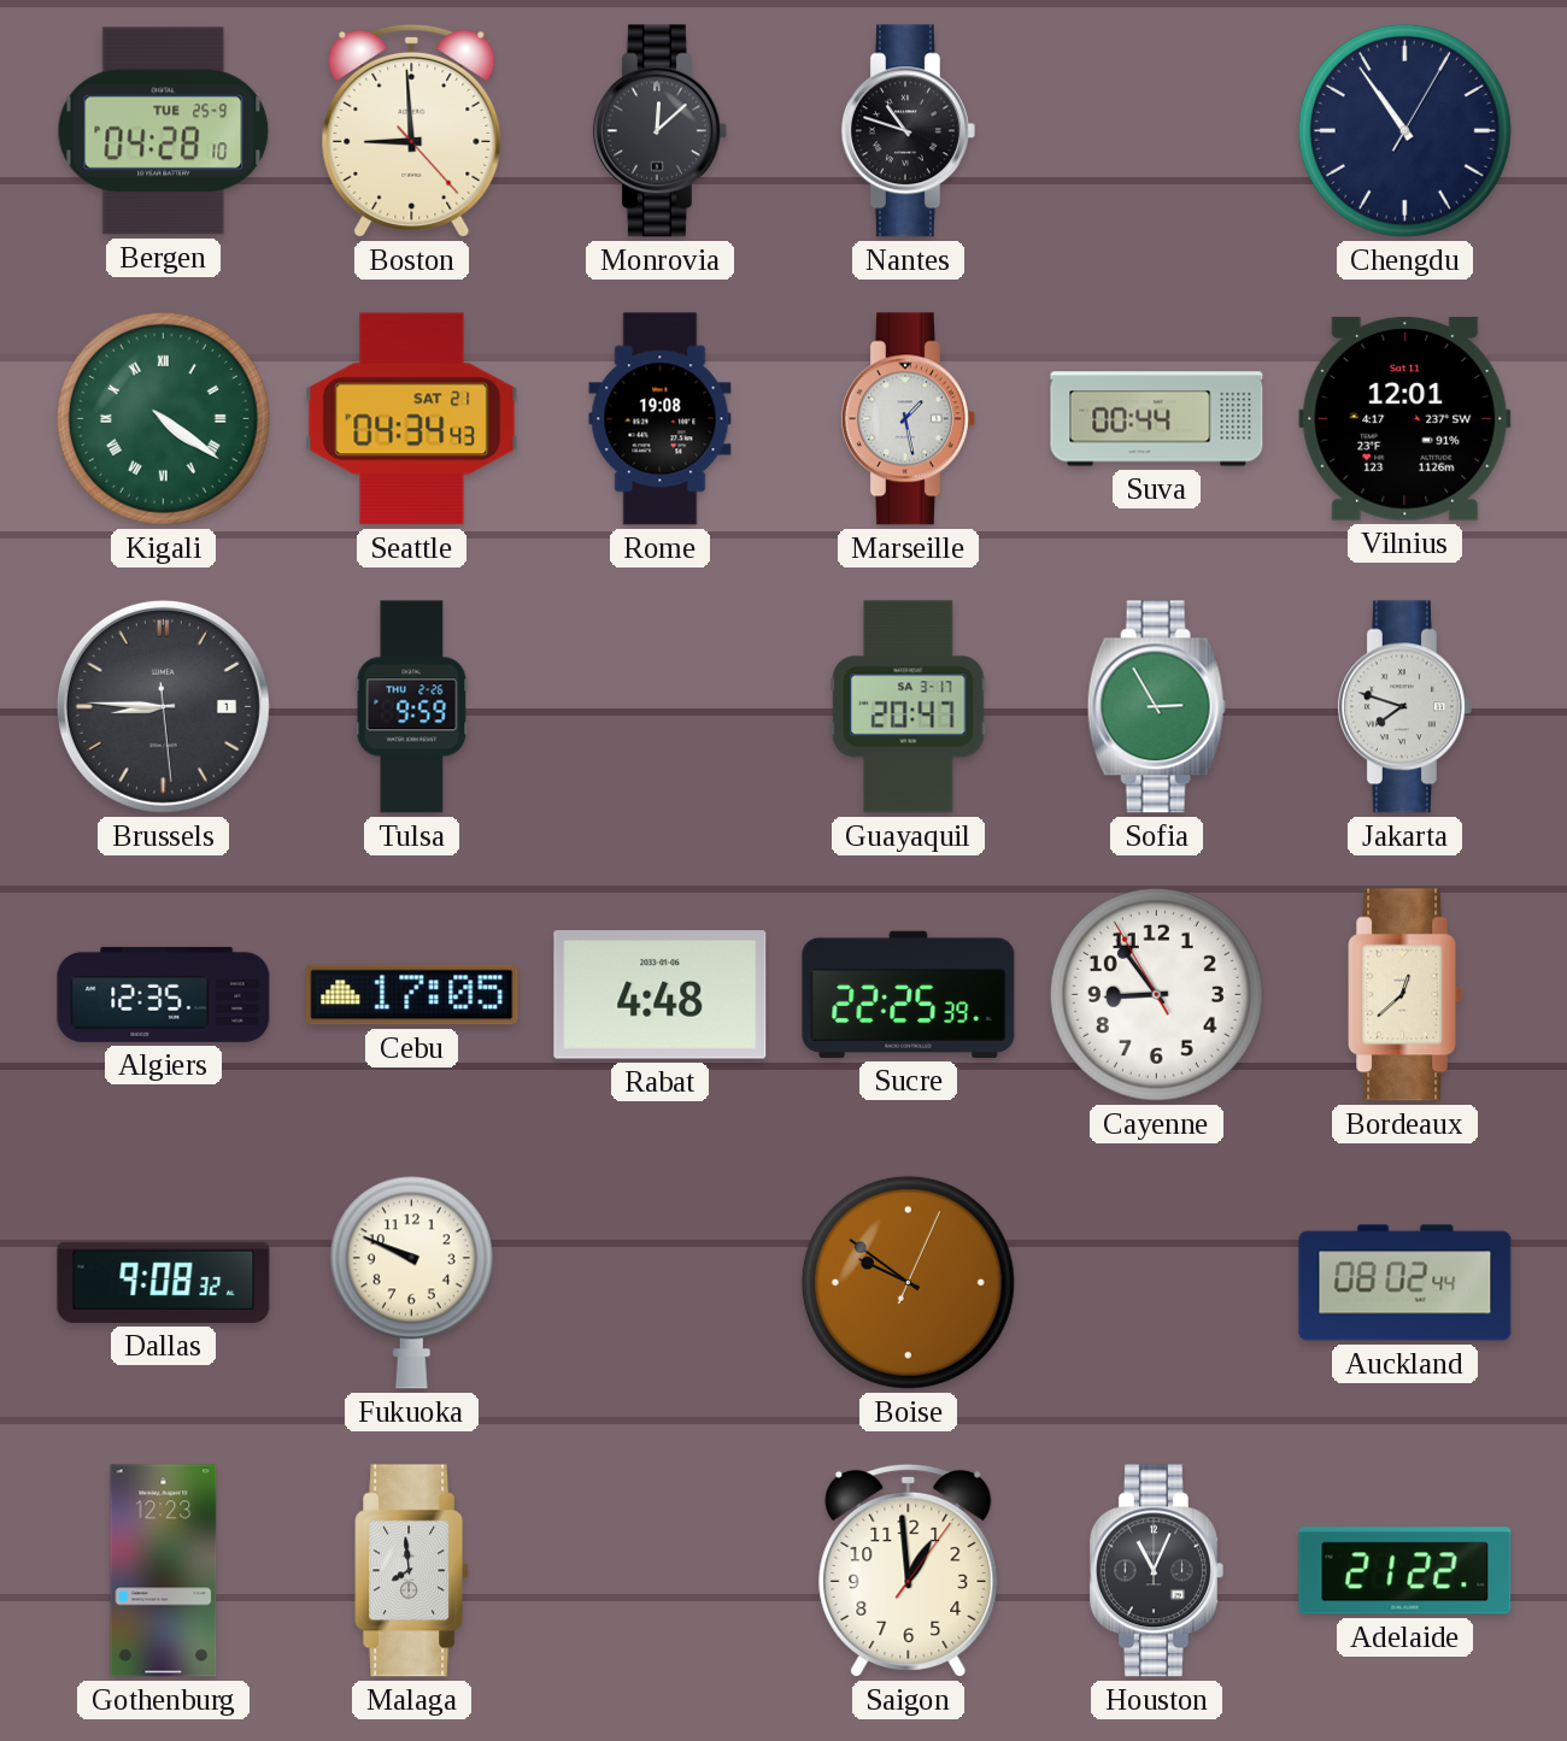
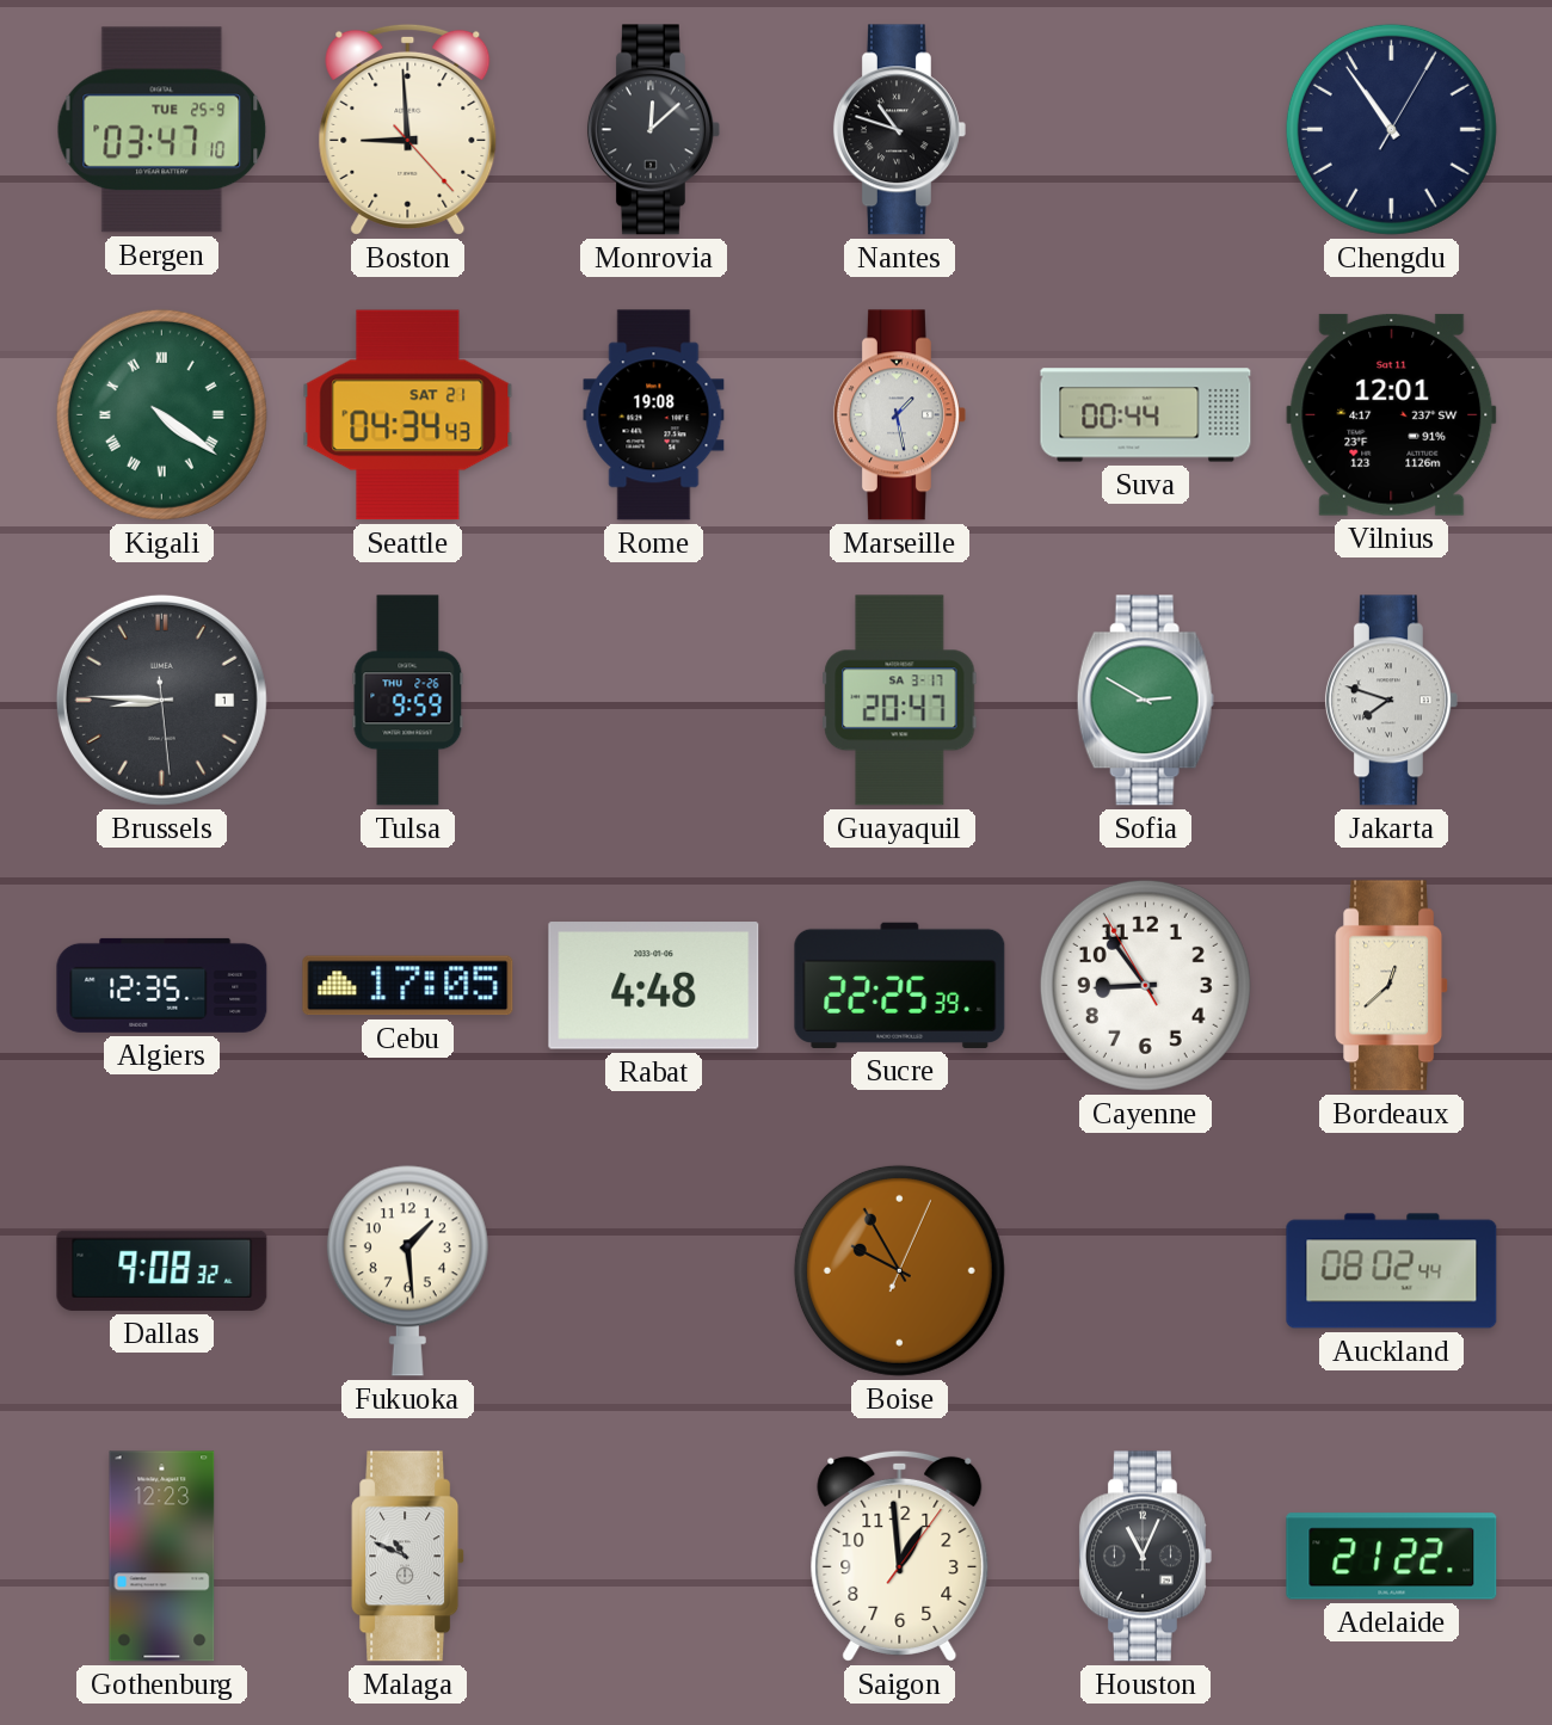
Bergen: 04:28 -> 03:47
Sofia: 2:55 -> 2:50
Fukuoka: 9:49 -> 1:29
Boise: 9:51 -> 9:55
Malaga: 7:59 -> 10:49
